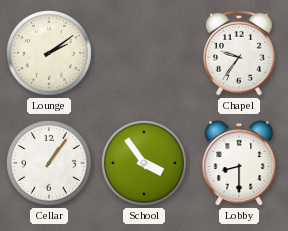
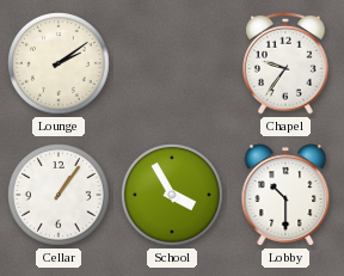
School: 3:54 -> 3:55
Lobby: 8:30 -> 10:30
